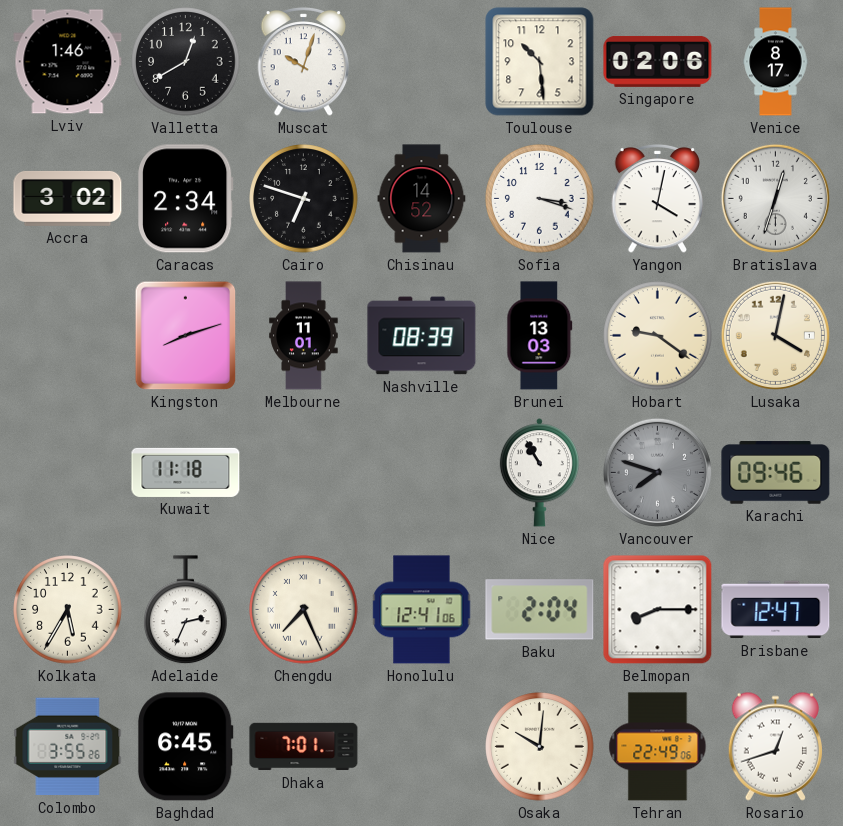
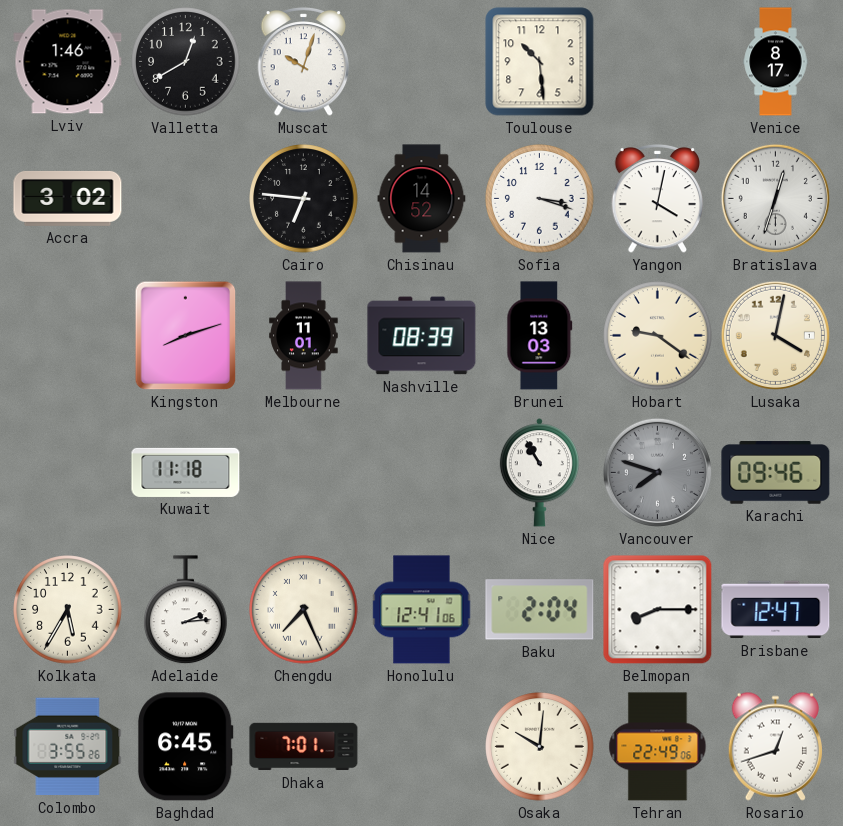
Singapore: 02:06 -> none
Caracas: 2:34 -> none
Cairo: 6:48 -> 6:46
Adelaide: 2:34 -> 2:14
